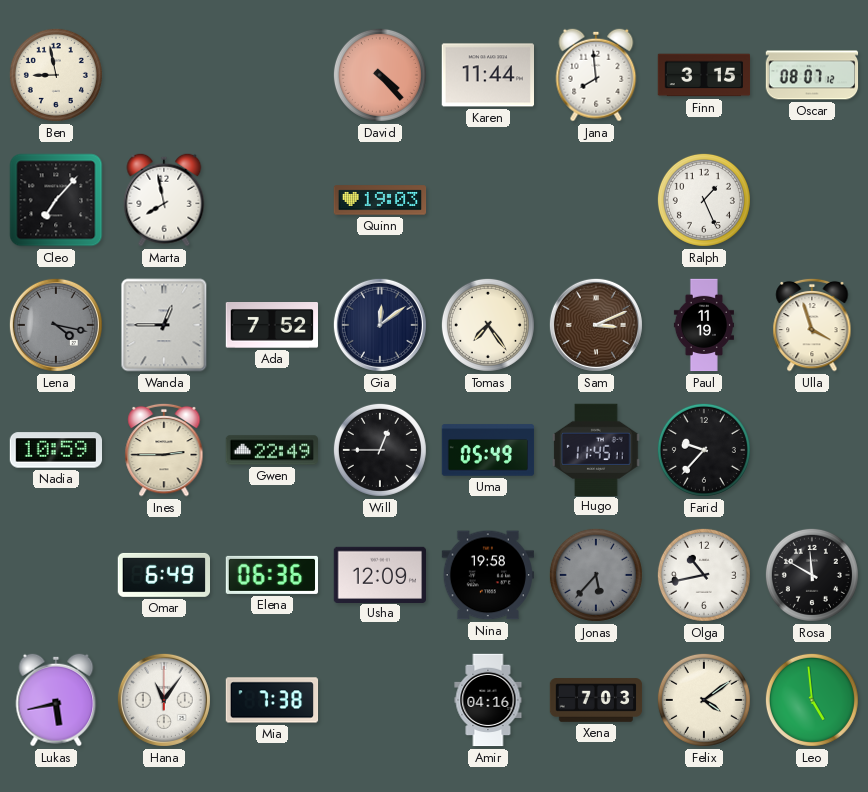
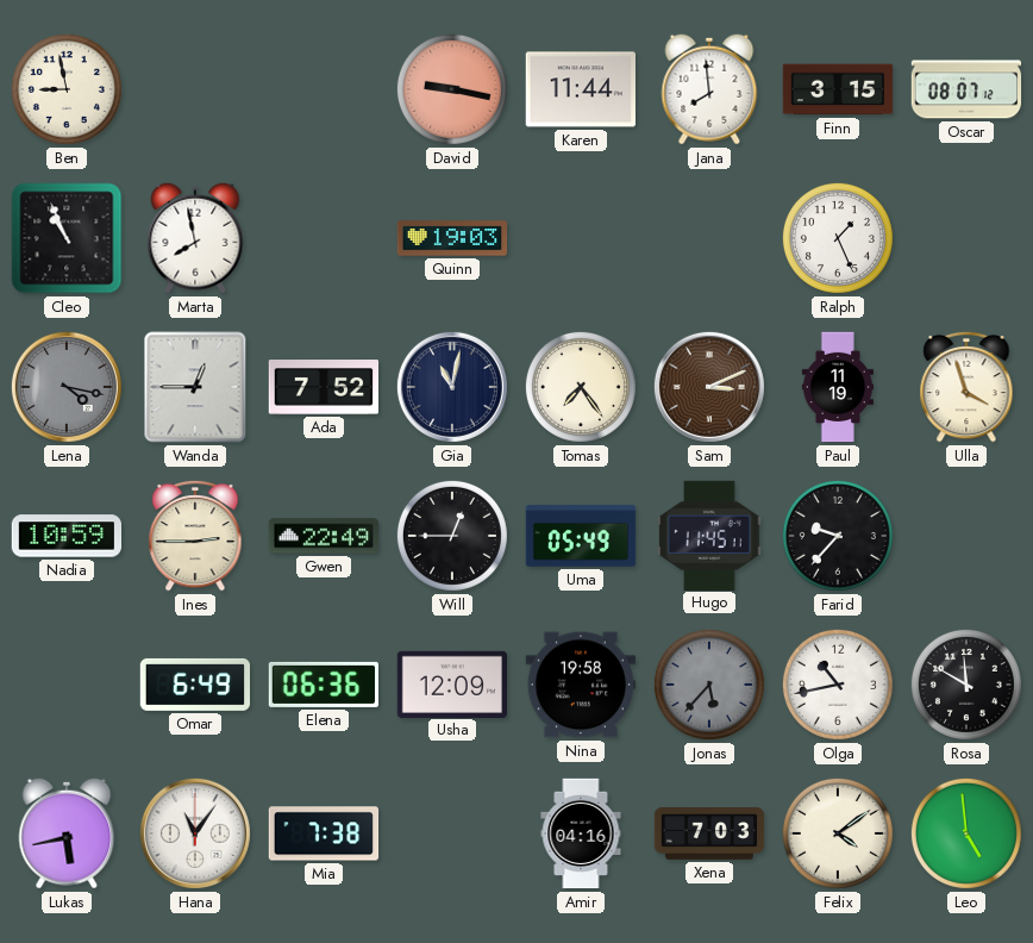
David: 4:23 -> 9:17
Cleo: 7:07 -> 10:56
Gia: 12:09 -> 11:02
